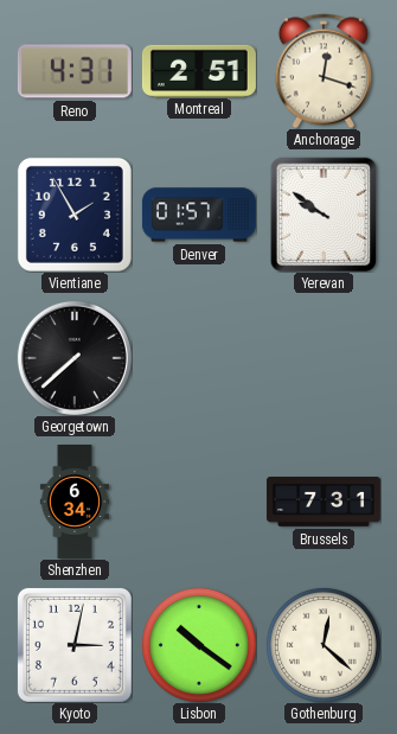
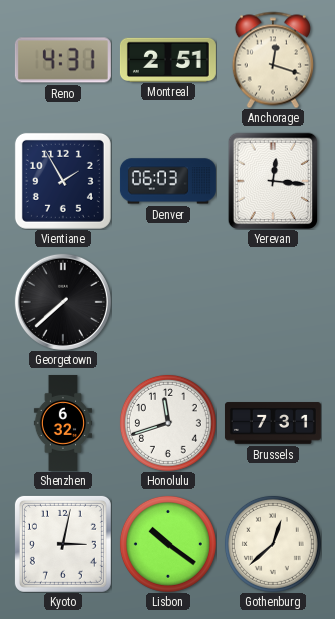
Denver: 01:57 -> 06:03
Yerevan: 9:51 -> 12:16
Shenzhen: 6:34 -> 6:32
Honolulu: none -> 11:42
Gothenburg: 12:22 -> 12:38
